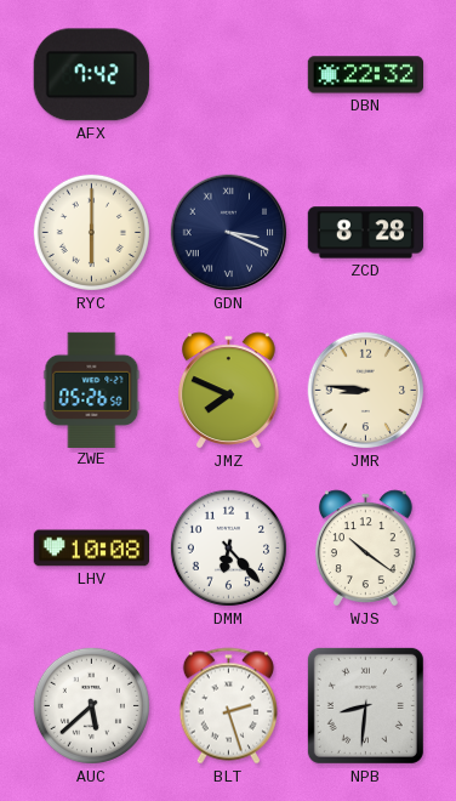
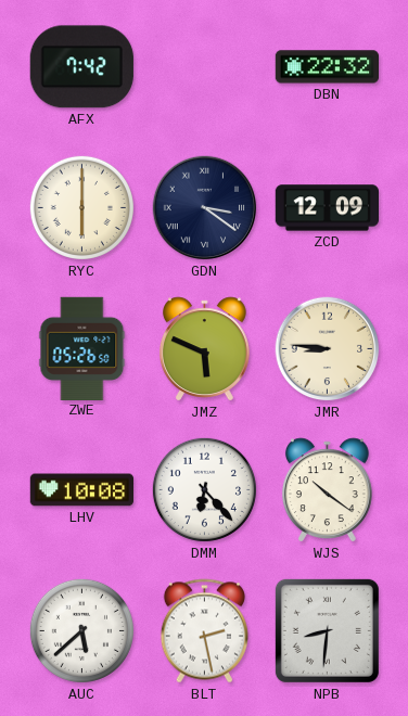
GDN: 3:19 -> 3:21
ZCD: 8:28 -> 12:09
JMZ: 7:49 -> 5:49
BLT: 2:27 -> 2:28
